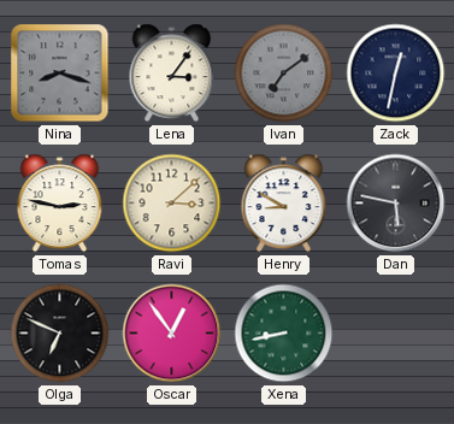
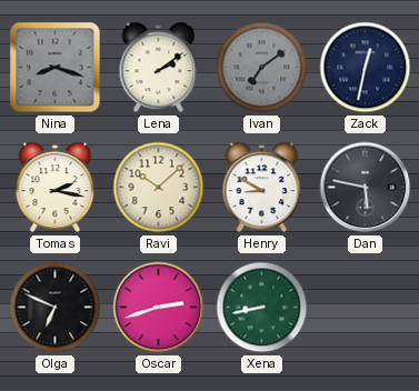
Lena: 3:06 -> 2:09
Tomas: 2:47 -> 2:17
Ravi: 3:08 -> 10:08
Oscar: 12:54 -> 2:42
